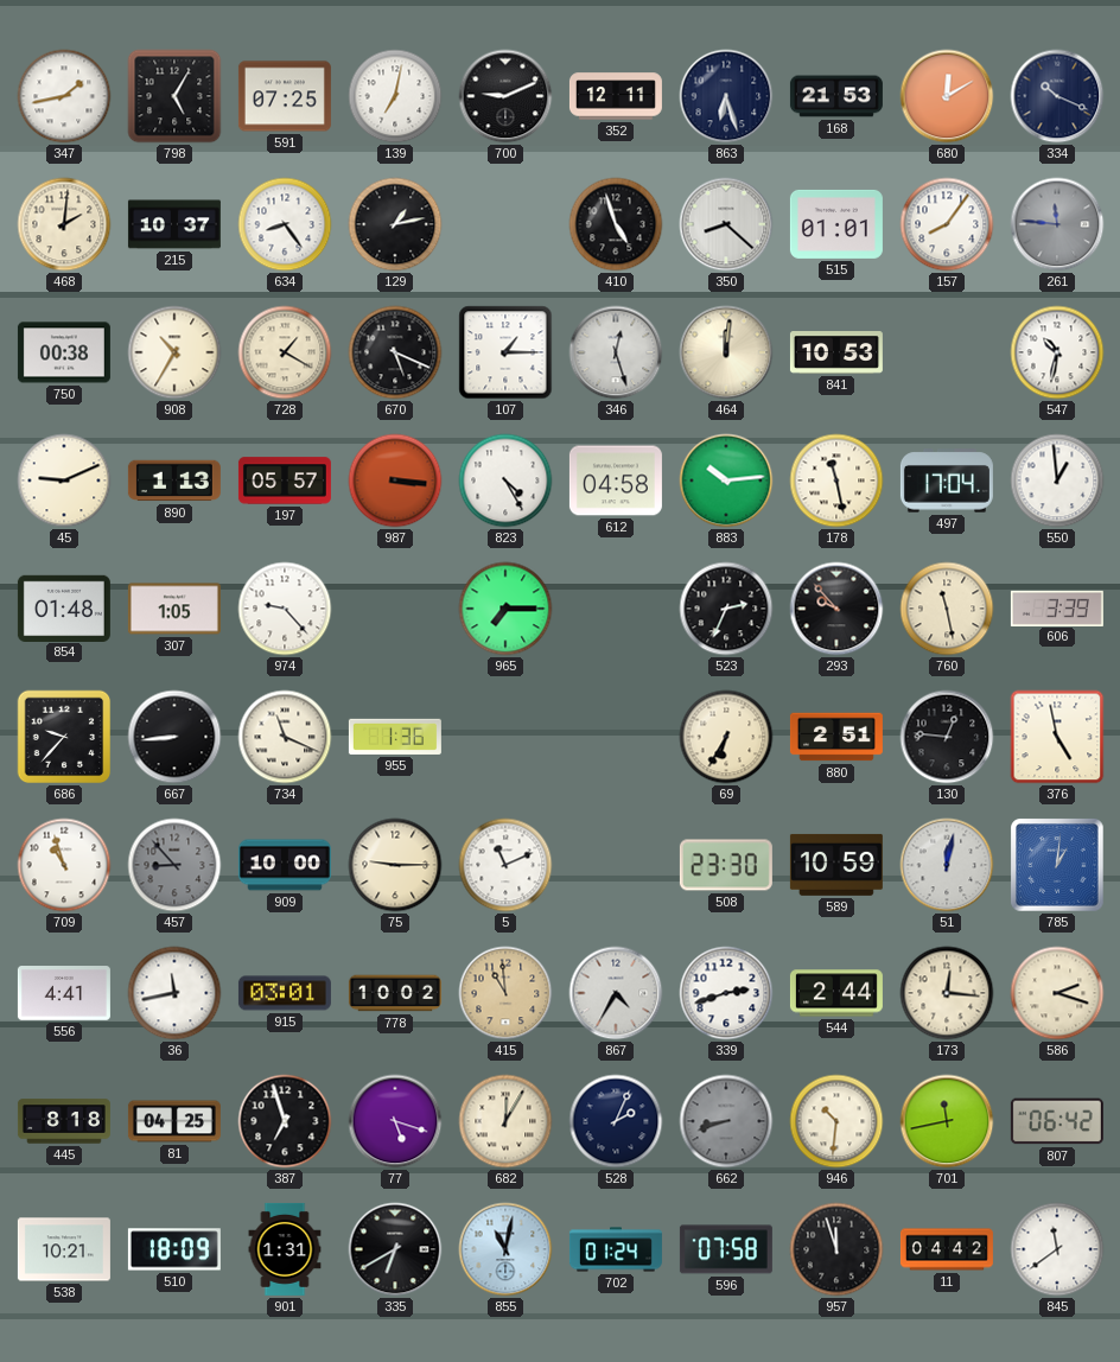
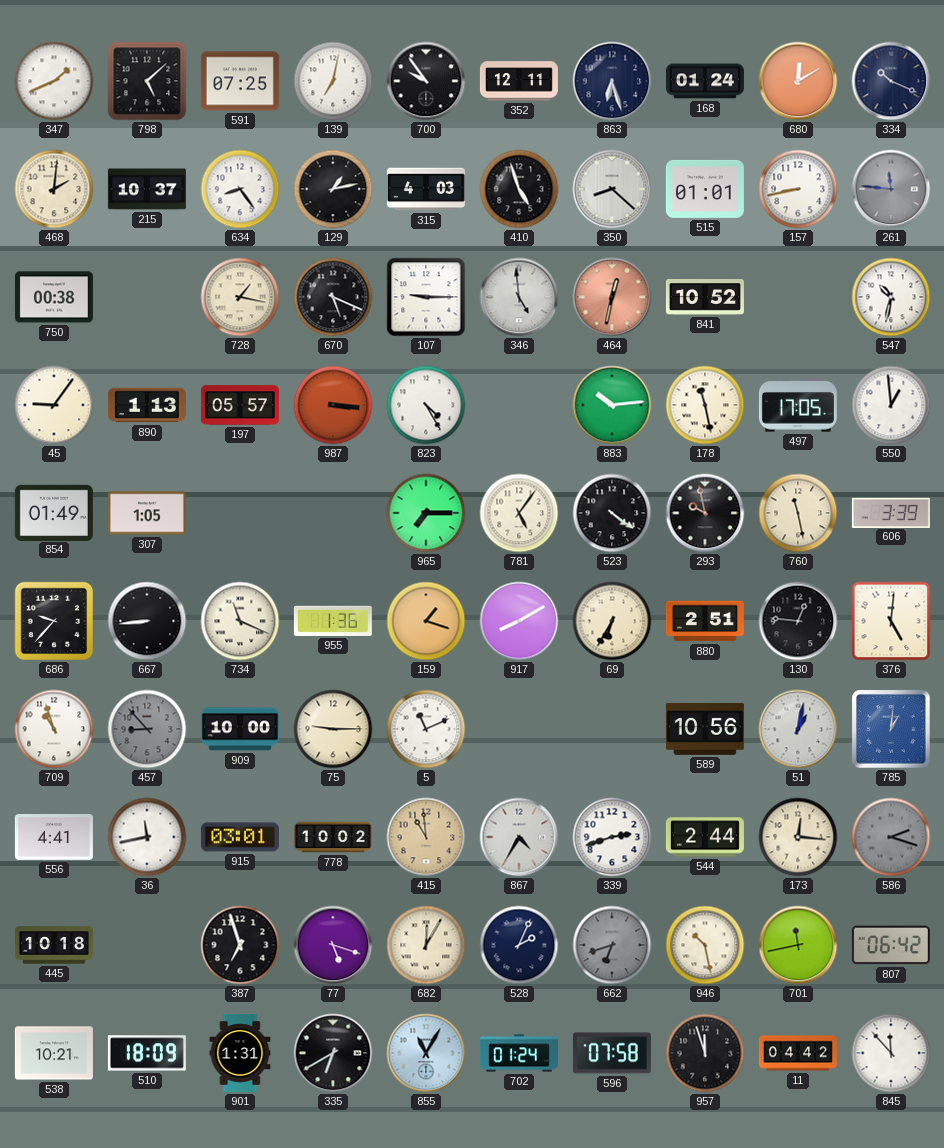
347: 1:43 -> 1:41
798: 5:05 -> 5:08
700: 9:11 -> 9:54
168: 21:53 -> 01:24
315: none -> 4:03
157: 8:06 -> 8:43
908: 10:35 -> none
728: 1:20 -> 1:17
107: 1:15 -> 9:15
346: 12:27 -> 4:59
464: 12:01 -> 12:32
464 dial: cream -> salmon
841: 10:53 -> 10:52
45: 9:11 -> 9:06
612: 04:58 -> none
497: 17:04 -> 17:05
854: 01:48 -> 01:49
974: 9:23 -> none
781: none -> 5:06
523: 2:34 -> 4:21
293: 9:53 -> 9:58
159: none -> 1:18
917: none -> 8:10
376: 4:58 -> 5:01
508: 23:30 -> none
589: 10:59 -> 10:56
51: 12:02 -> 1:02
586 dial: cream -> grey
445: 8:18 -> 10:18
81: 04:25 -> none
662: 8:42 -> 6:42
946: 10:31 -> 10:28
855: 11:02 -> 11:05
845: 11:39 -> 11:53
